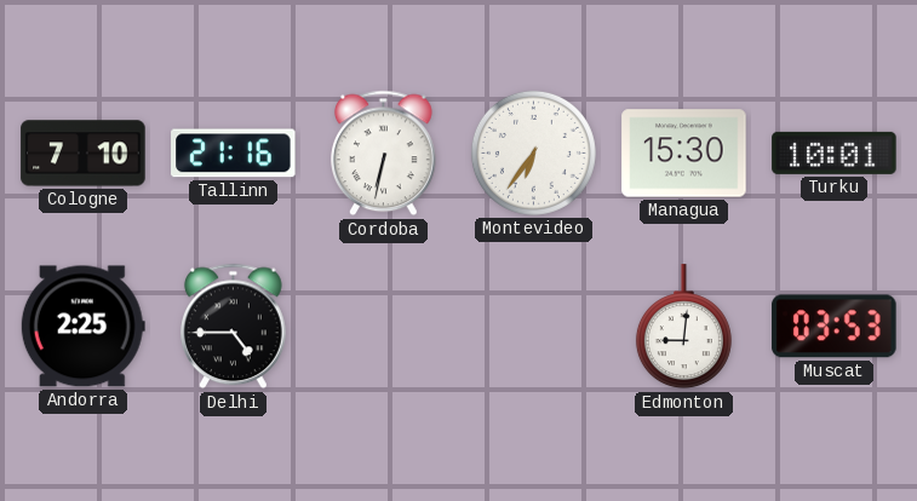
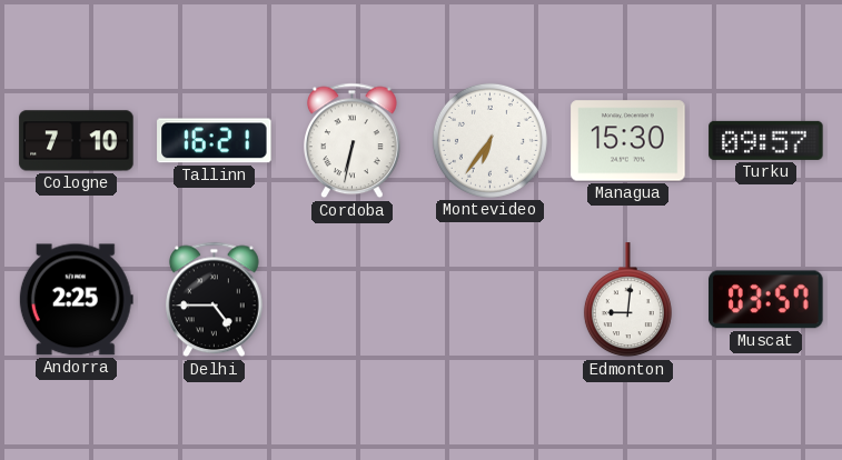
Tallinn: 21:16 -> 16:21
Turku: 10:01 -> 09:57
Muscat: 03:53 -> 03:57
